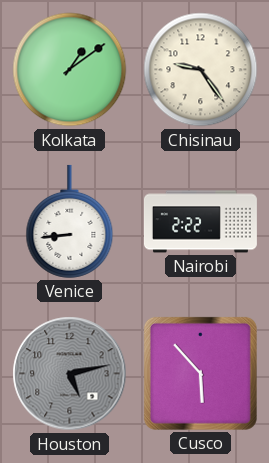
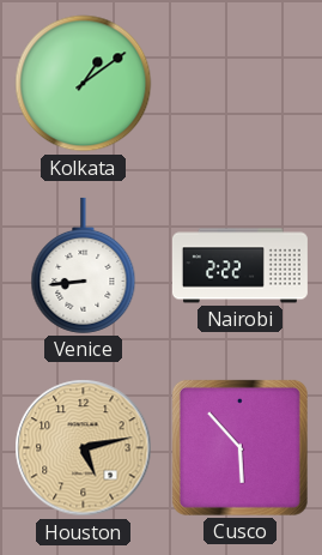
Chisinau: 9:24 -> none
Houston dial: grey -> champagne
